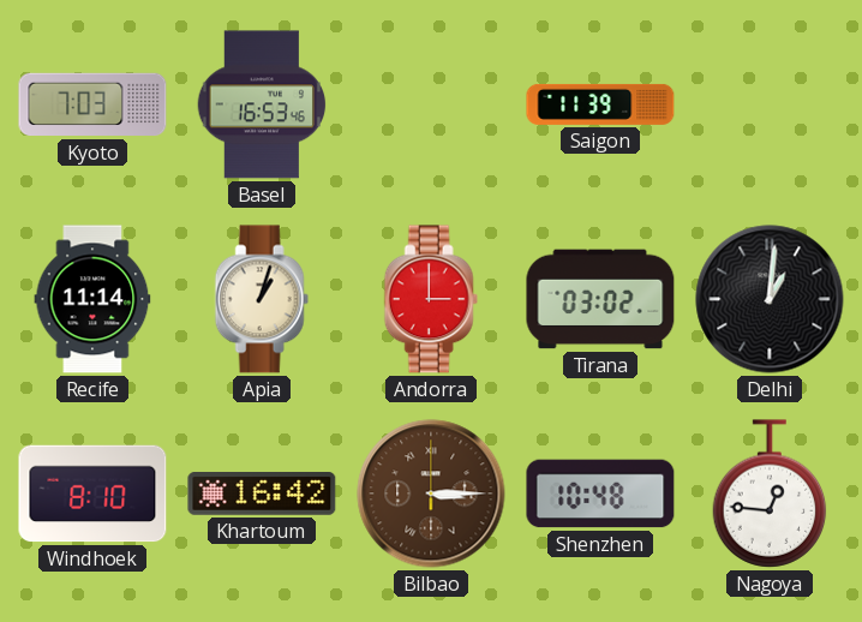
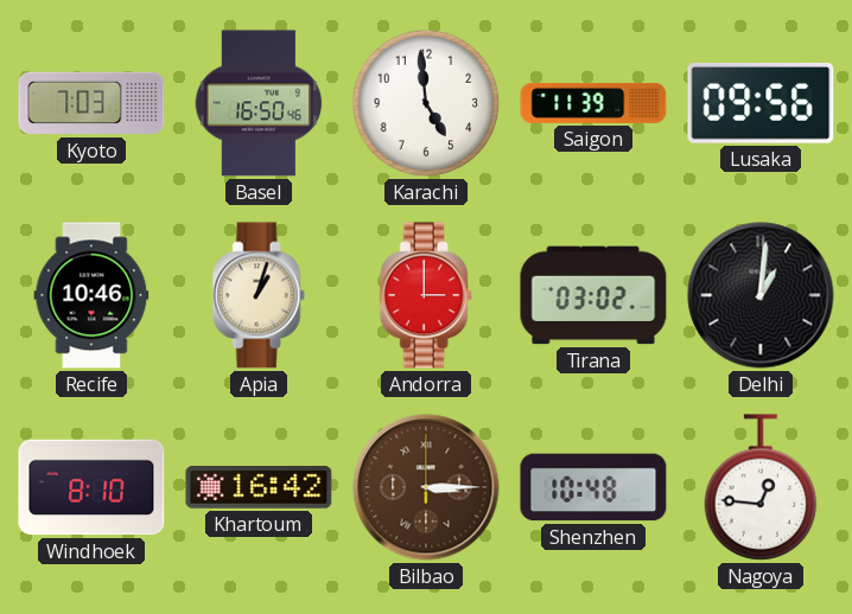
Basel: 16:53 -> 16:50
Karachi: none -> 4:59
Lusaka: none -> 09:56
Recife: 11:14 -> 10:46
